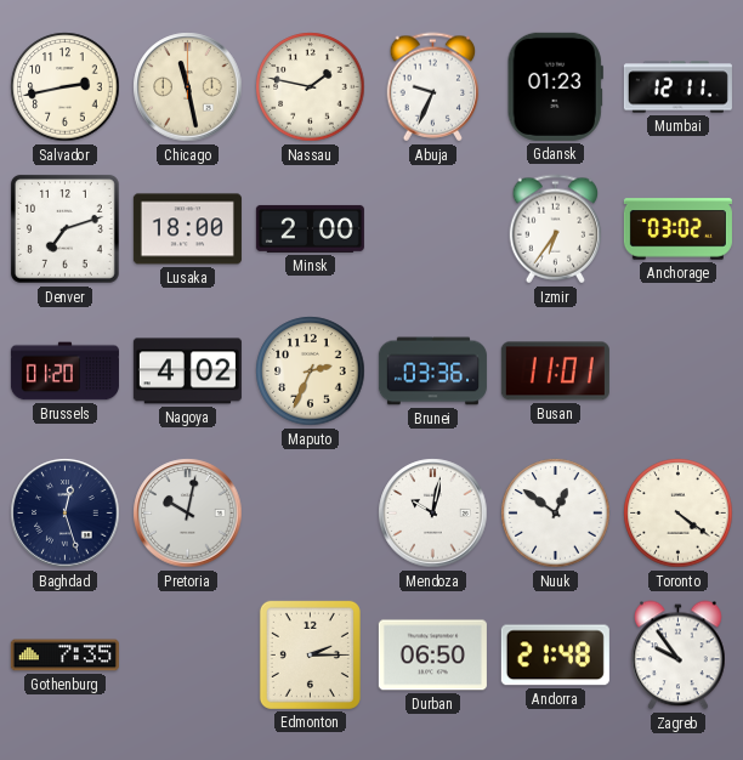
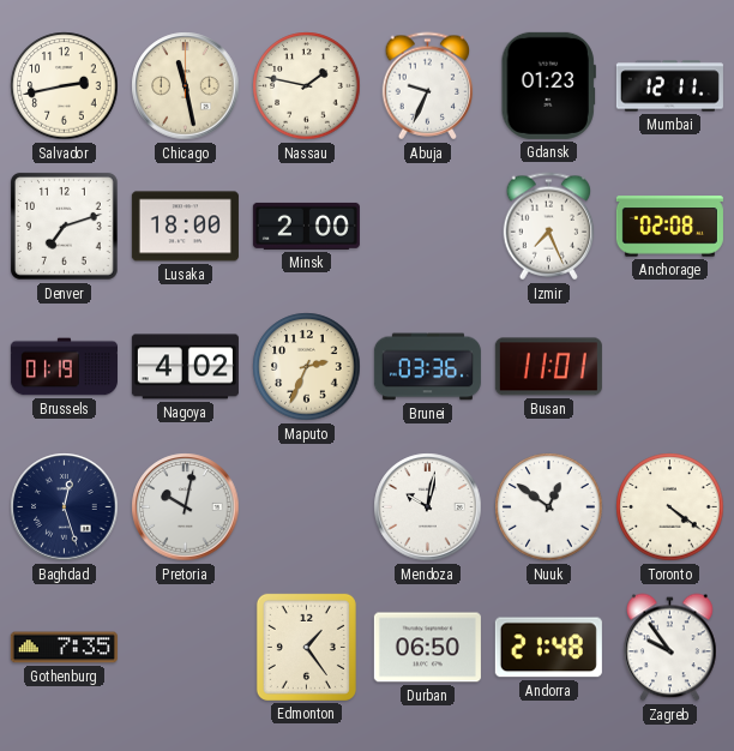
Izmir: 6:36 -> 7:26
Anchorage: 03:02 -> 02:08
Brussels: 01:20 -> 01:19
Edmonton: 2:15 -> 1:24
